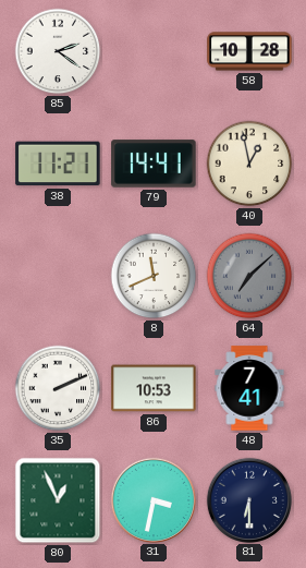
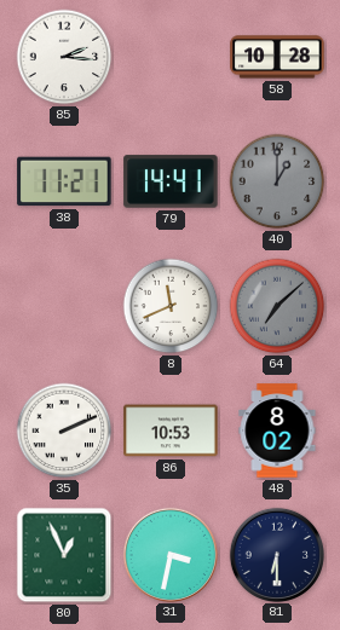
85: 2:21 -> 2:16
40: 12:58 -> 1:00
40 dial: cream -> grey
48: 7:41 -> 8:02
